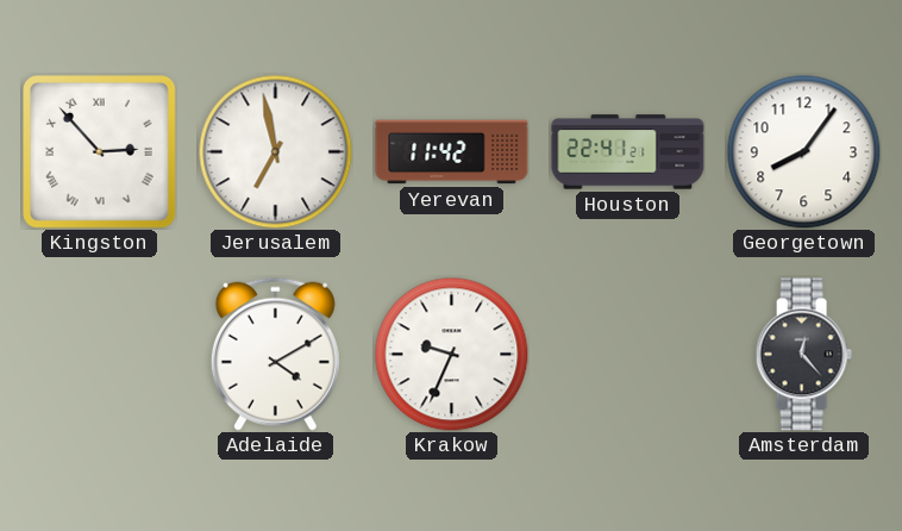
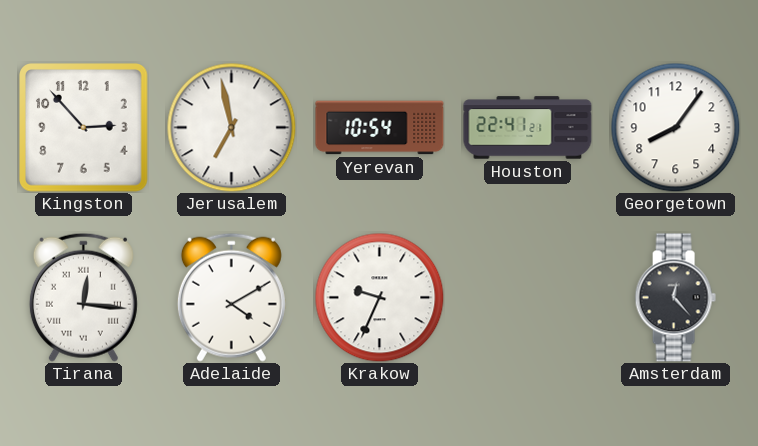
Kingston numerals: Roman -> Arabic
Yerevan: 11:42 -> 10:54
Tirana: none -> 12:16
